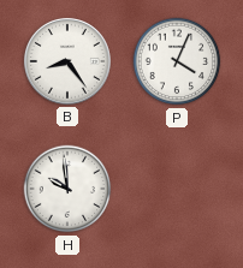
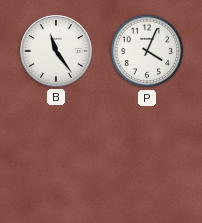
B: 8:24 -> 11:24
H: 9:59 -> none
